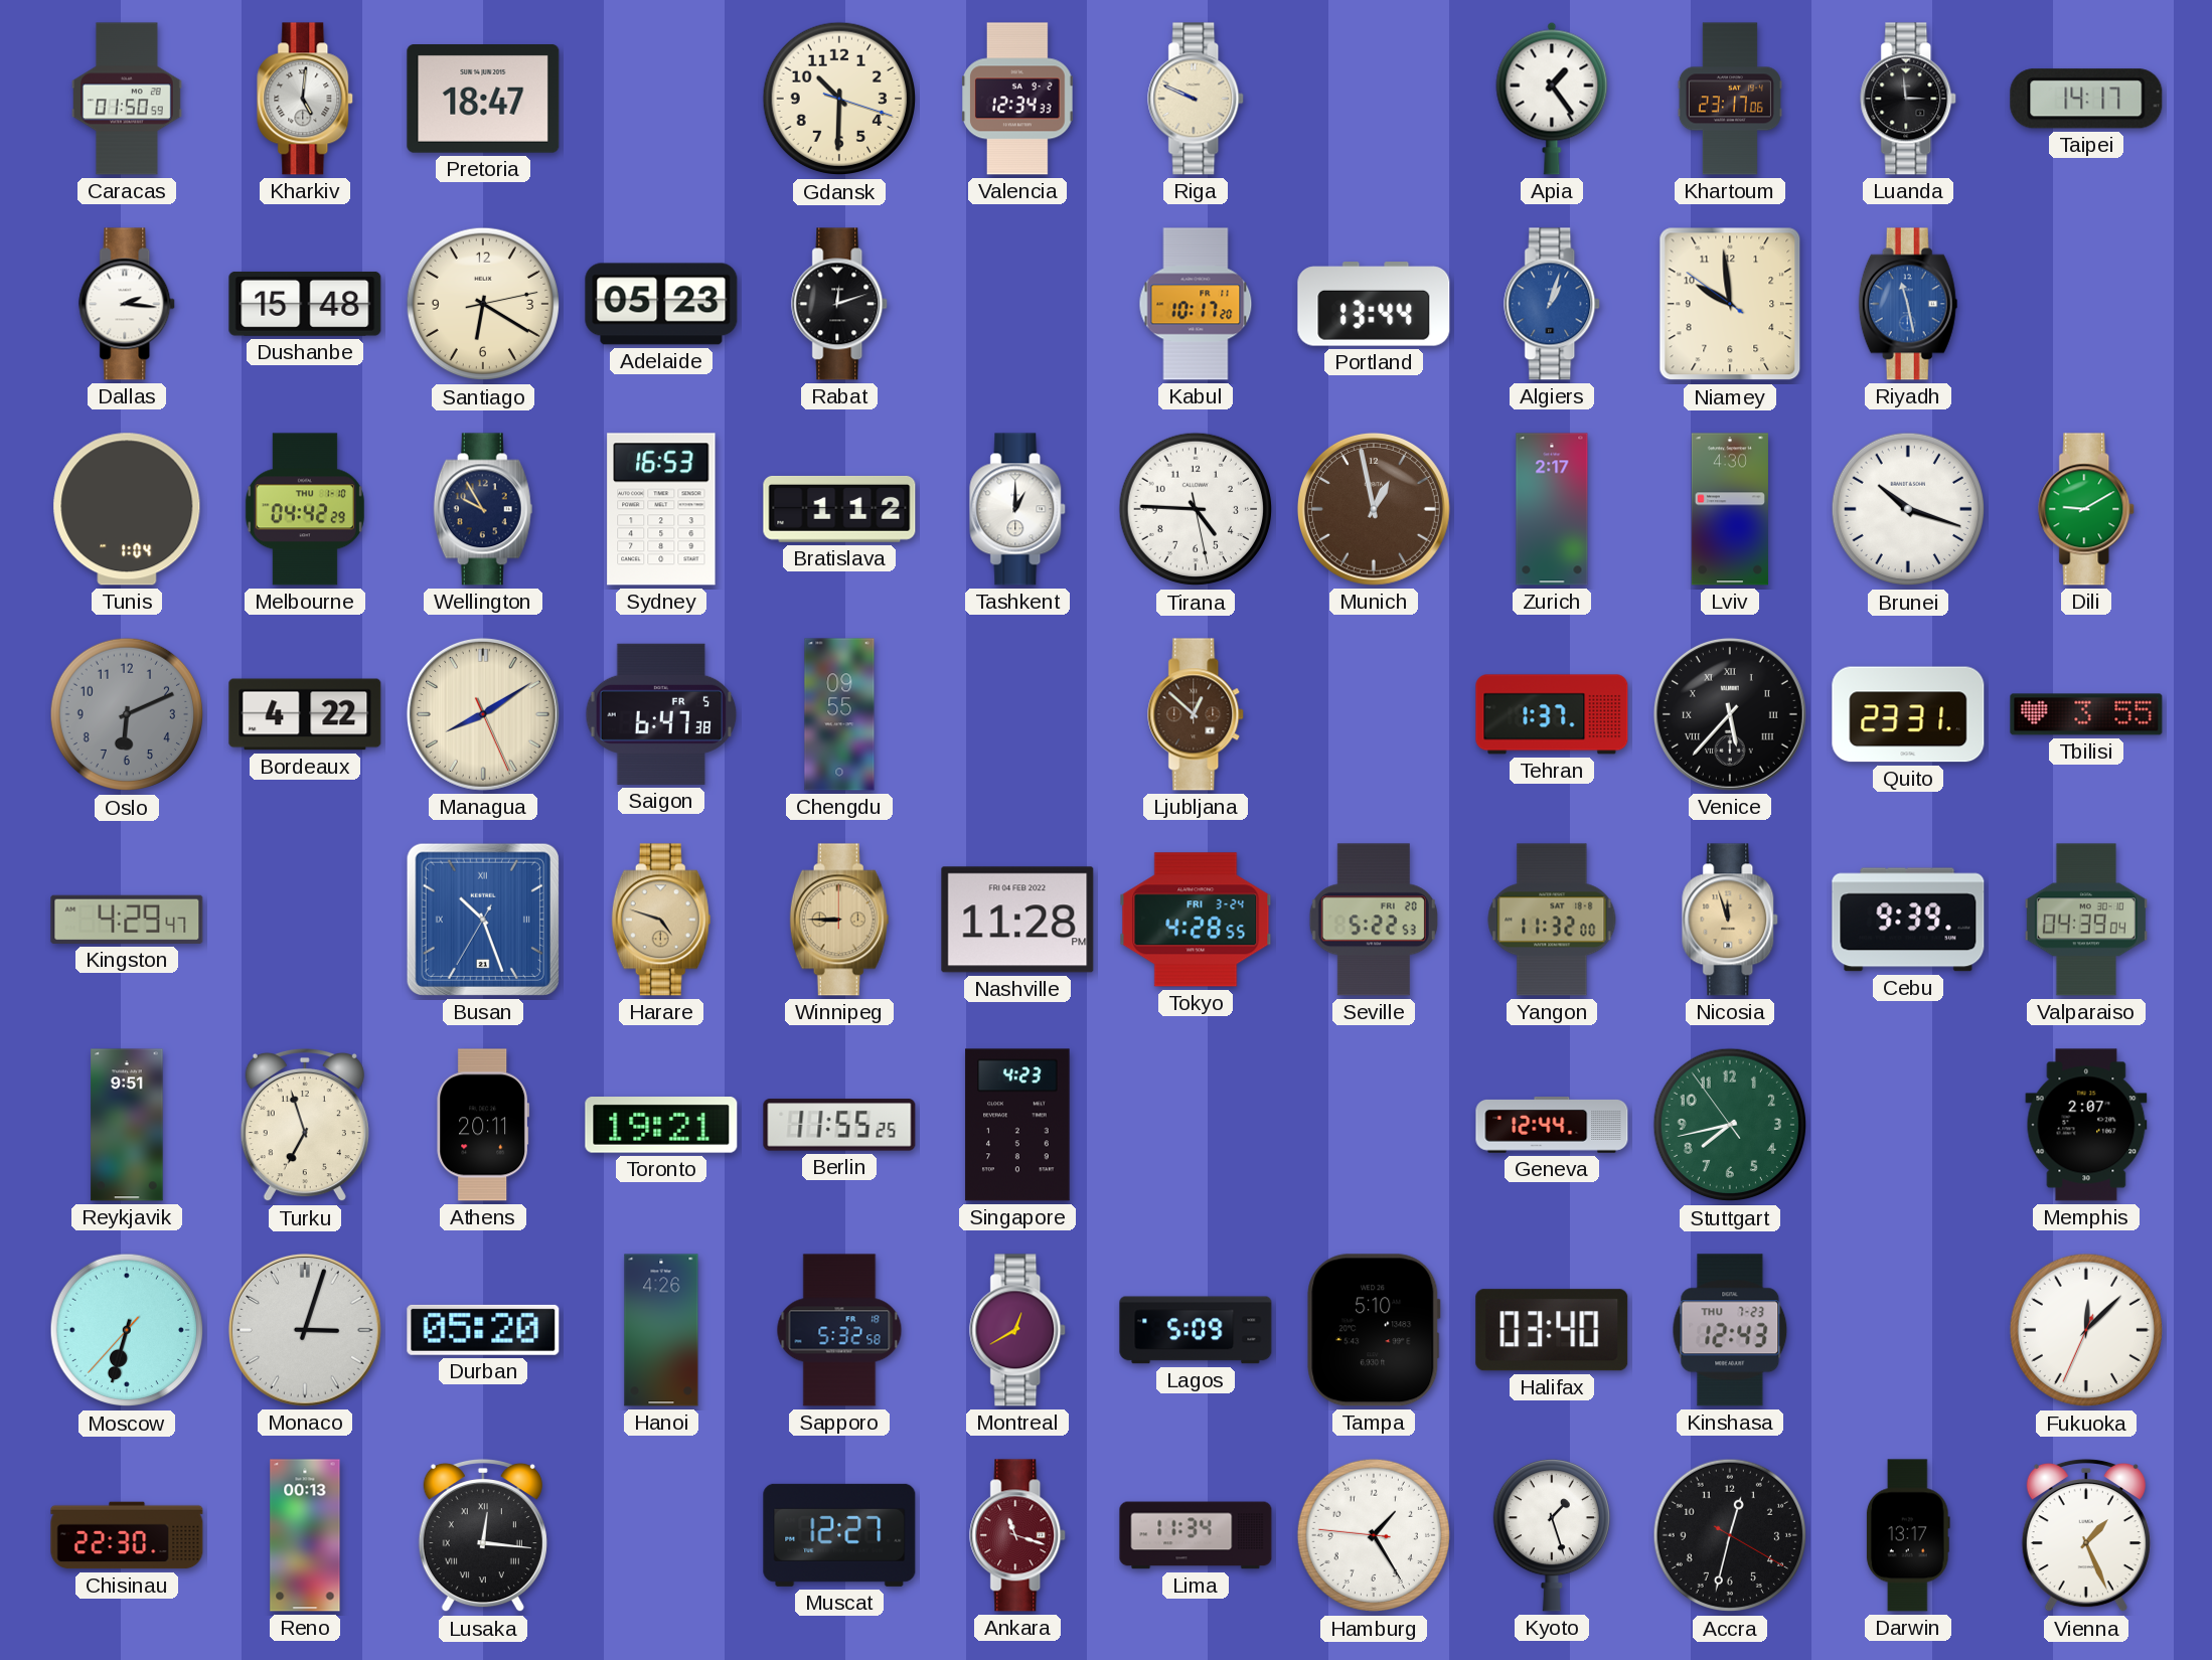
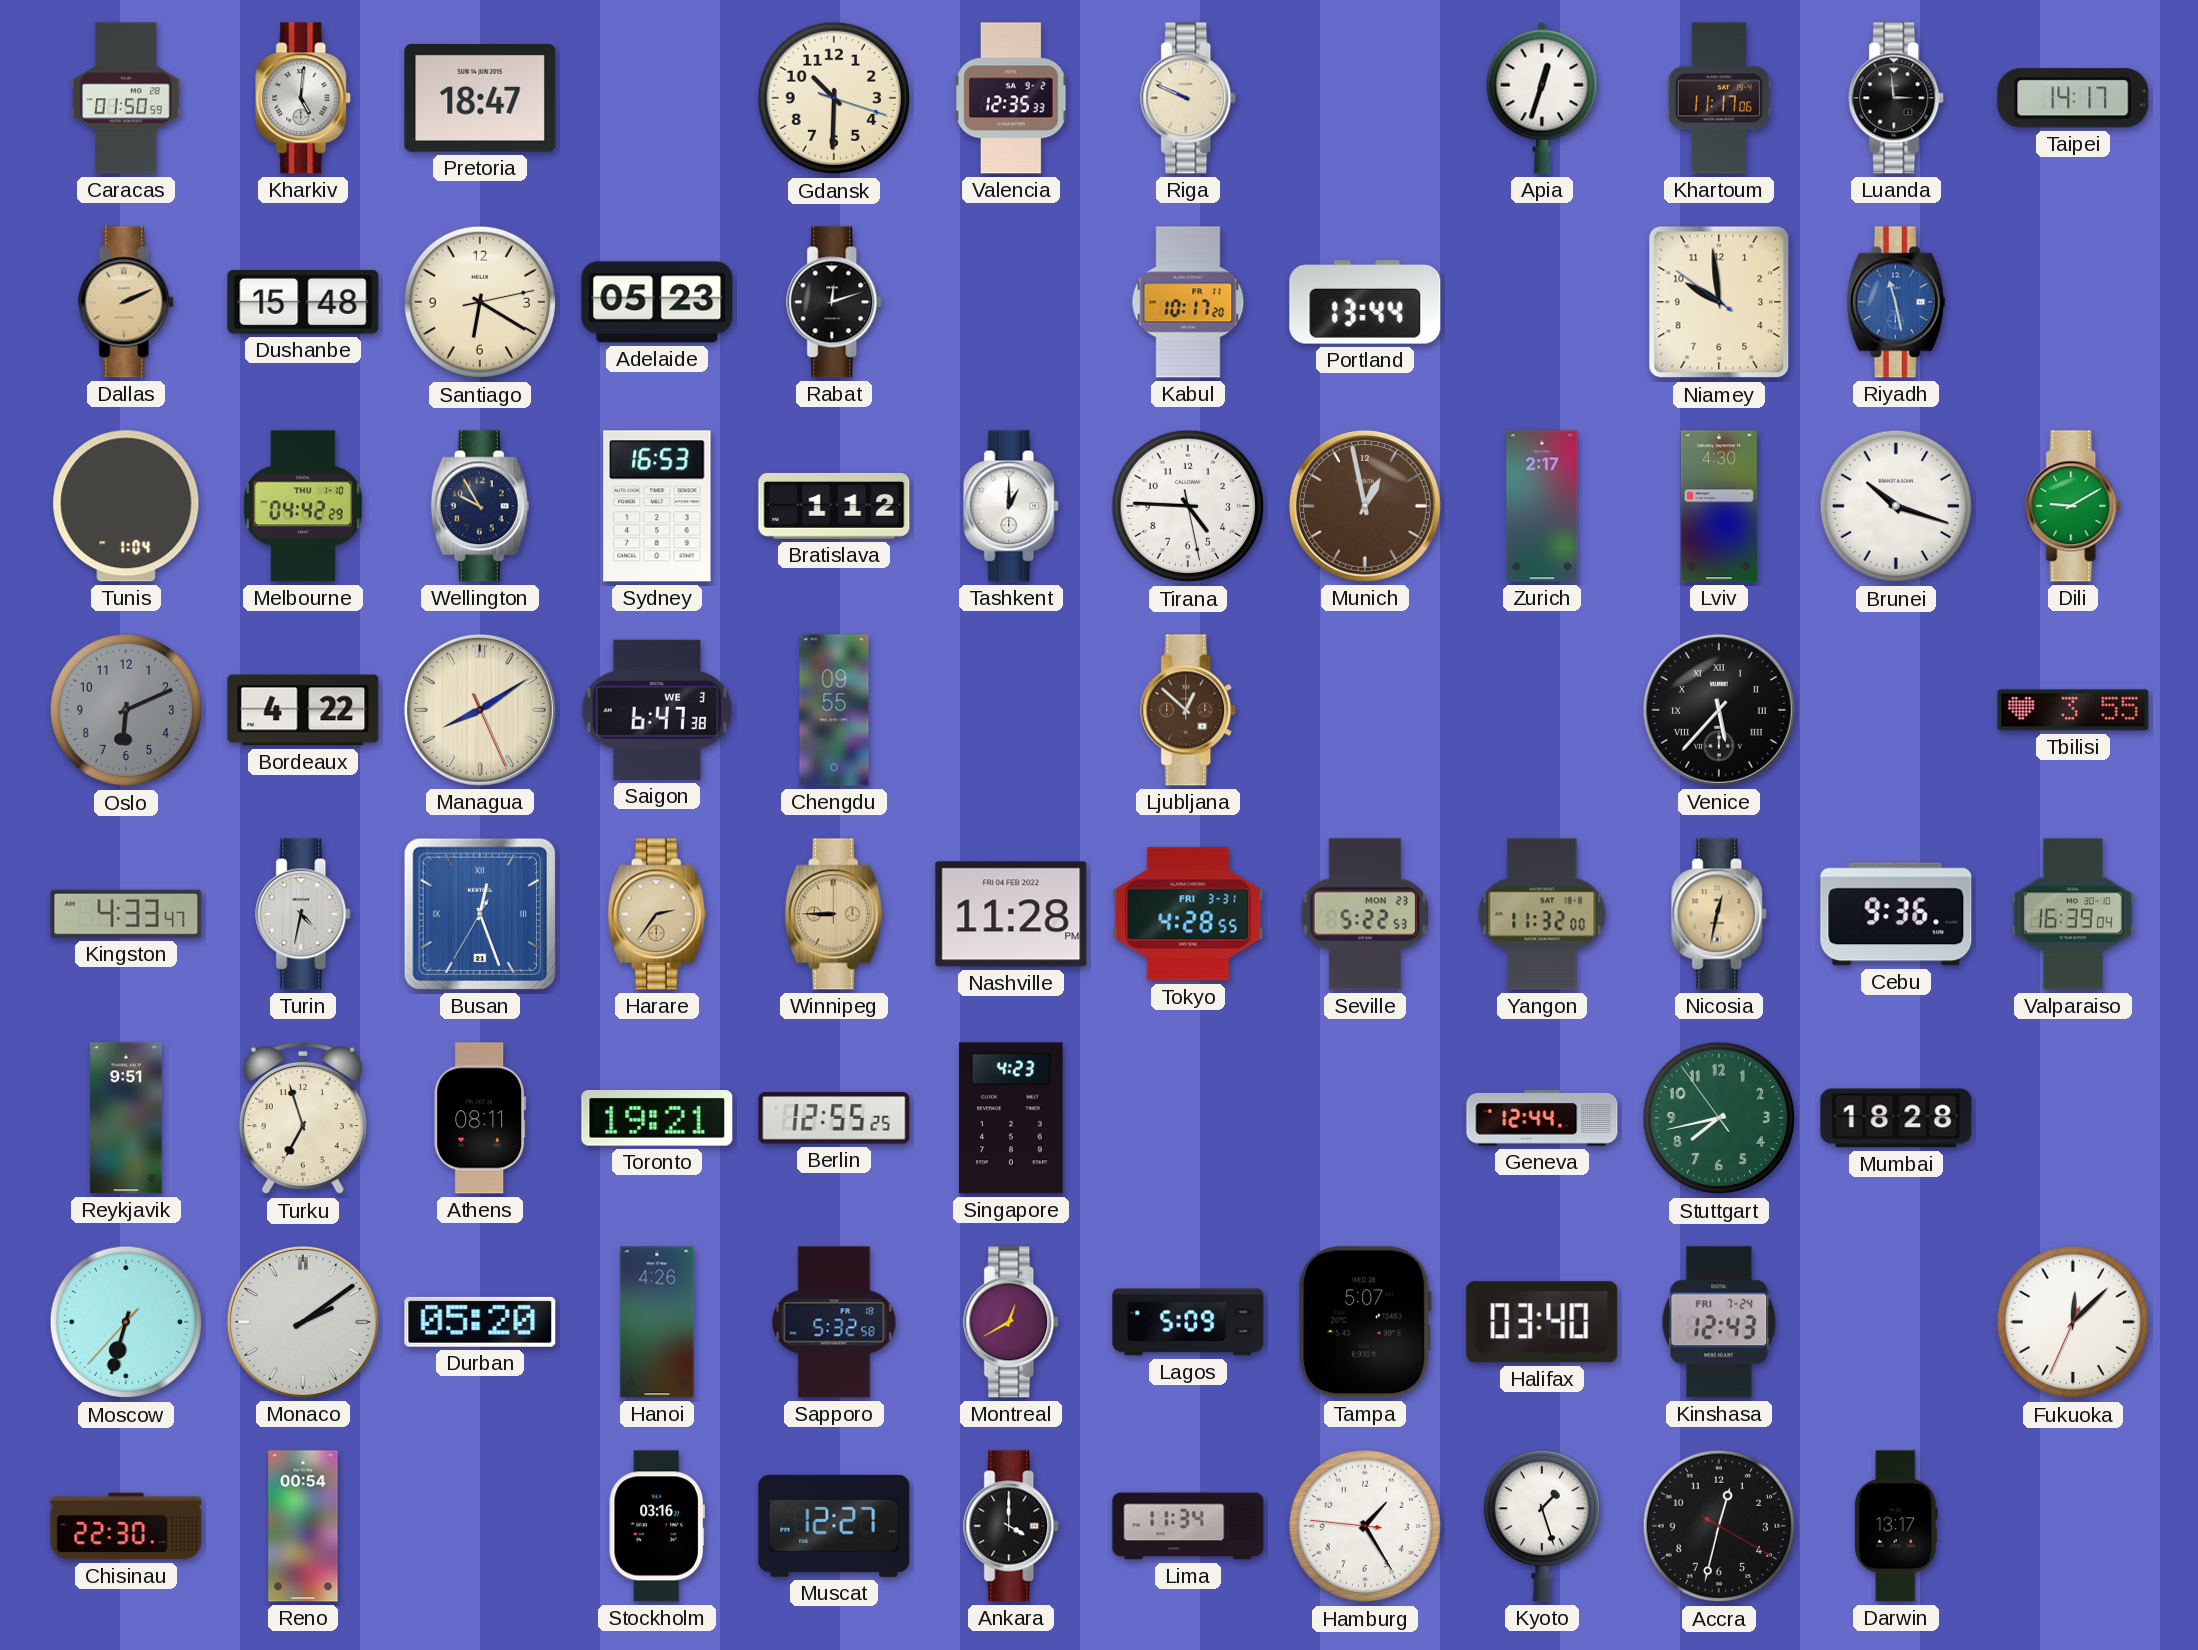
Valencia: 12:34 -> 12:35
Apia: 1:24 -> 12:33
Khartoum: 23:17 -> 11:17
Dallas: 2:16 -> 2:11
Dallas dial: white -> champagne
Algiers: 1:03 -> none
Saigon date: FR 5 -> WE 3
Tehran: 1:37 -> none
Quito: 23:31 -> none
Kingston: 4:29 -> 4:33
Turin: none -> 4:32
Busan: 10:26 -> 12:26
Harare: 4:48 -> 2:36
Tokyo date: FRI 3-24 -> FRI 3-31
Seville date: FRI 20 -> MON 23
Nicosia: 11:57 -> 12:32
Cebu: 9:39 -> 9:36
Valparaiso: 04:39 -> 16:39
Athens: 20:11 -> 08:11
Berlin: 11:55 -> 12:55
Mumbai: none -> 18:28
Memphis: 2:07 -> none
Monaco: 3:03 -> 2:09
Tampa: 5:10 -> 5:07
Kinshasa date: THU 7-23 -> FRI 7-24
Reno: 00:13 -> 00:54
Lusaka: 12:16 -> none
Stockholm: none -> 03:16
Ankara: 11:18 -> 4:00
Ankara dial: burgundy -> black
Vienna: 1:26 -> none
